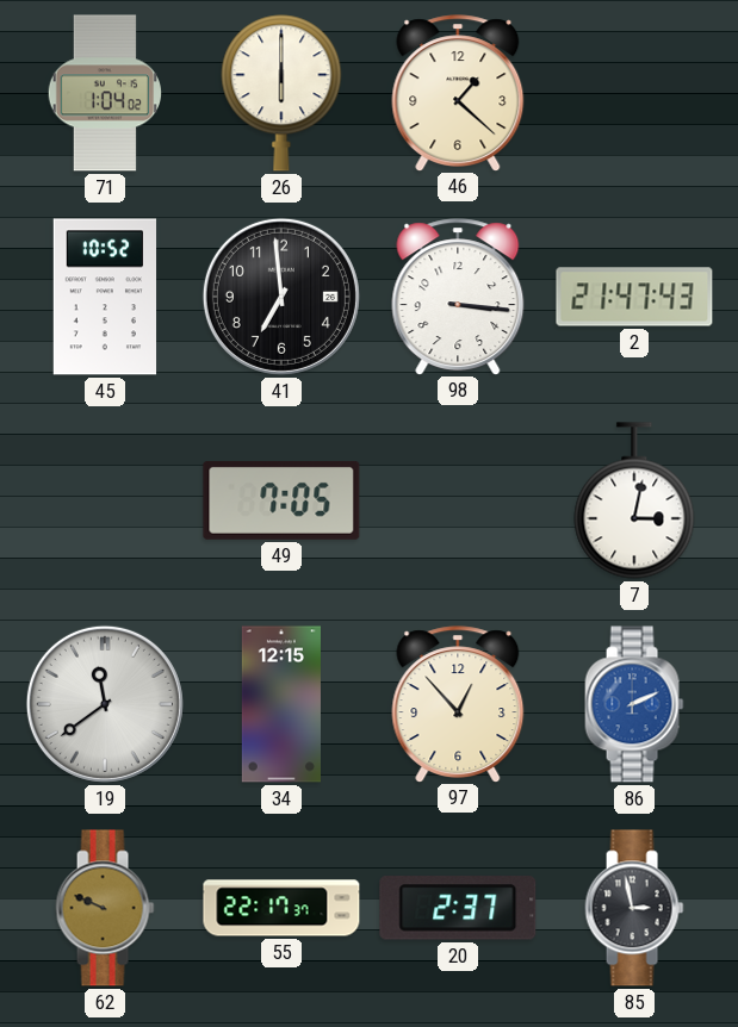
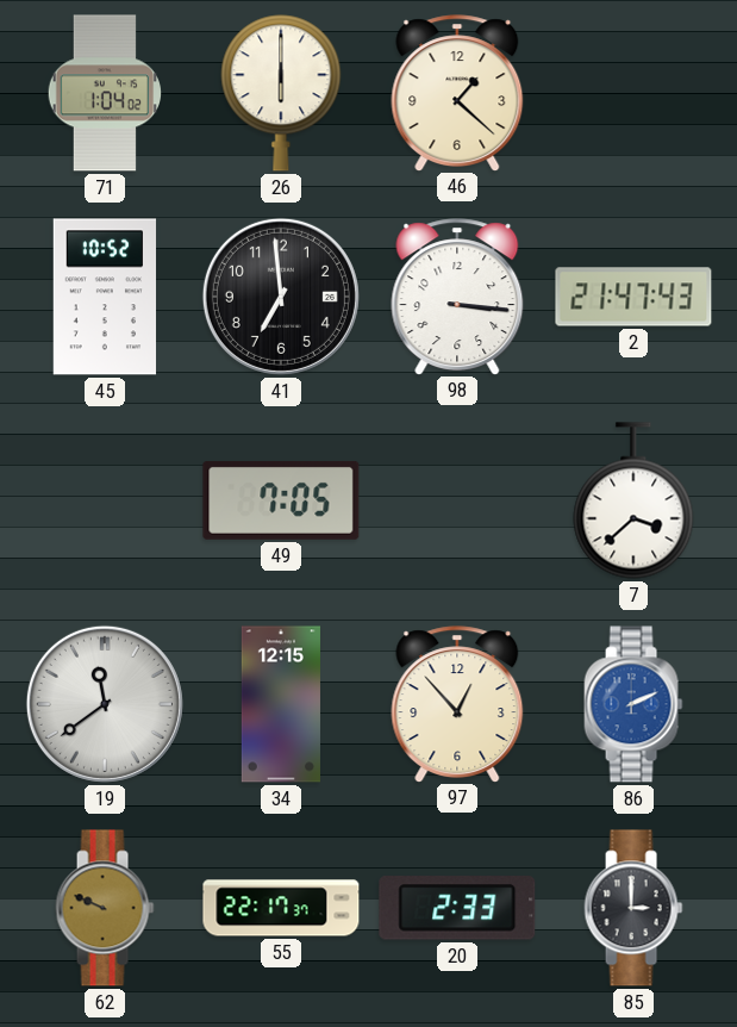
7: 3:02 -> 3:38
20: 2:37 -> 2:33
85: 2:58 -> 3:00
